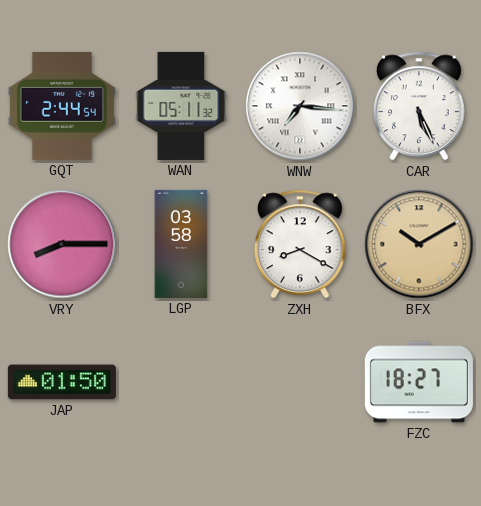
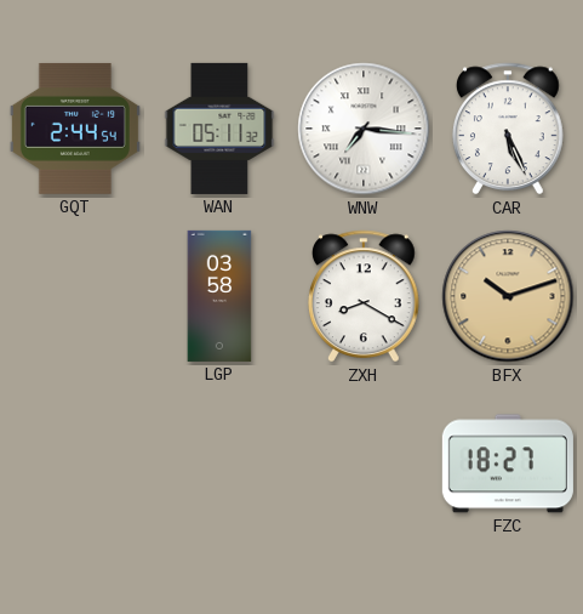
VRY: 8:15 -> none
BFX: 10:10 -> 10:12
JAP: 01:50 -> none
